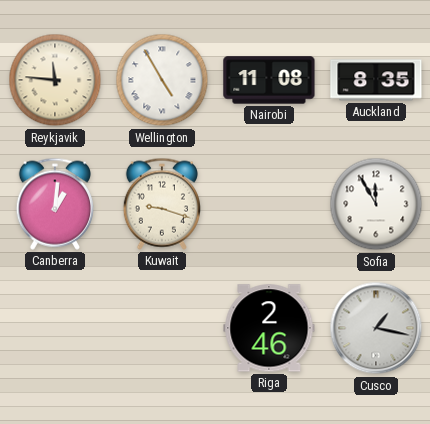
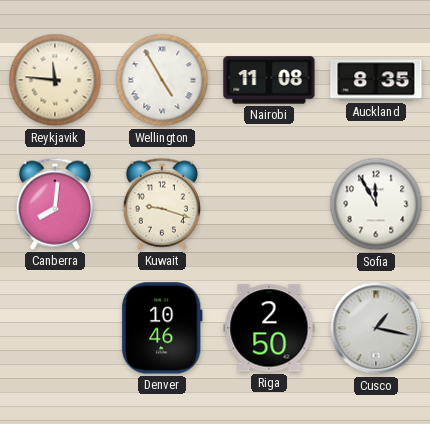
Canberra: 1:01 -> 8:01
Denver: none -> 10:46
Riga: 2:46 -> 2:50
